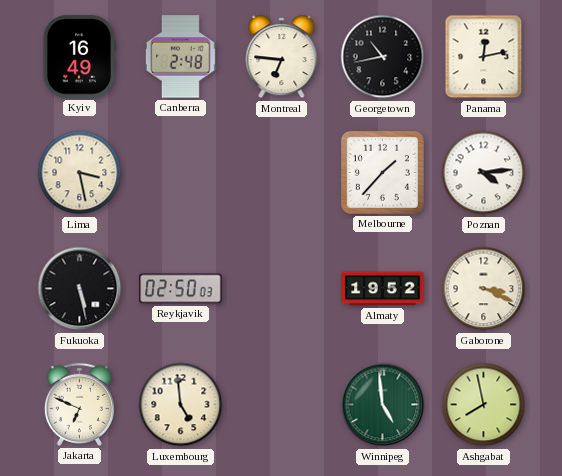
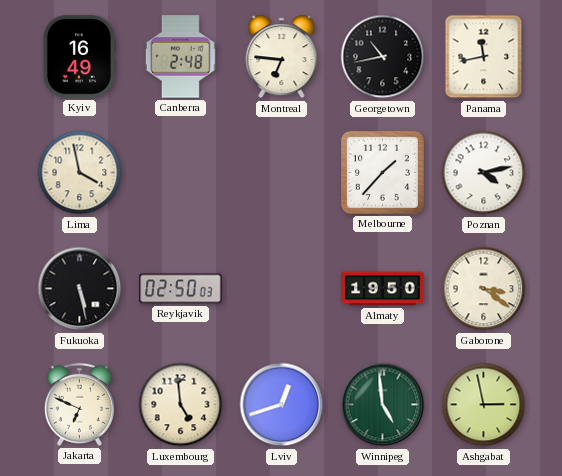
Panama: 12:13 -> 11:43
Lima: 3:28 -> 3:58
Poznan: 4:14 -> 4:13
Almaty: 19:52 -> 19:50
Gaborone: 3:19 -> 3:21
Lviv: none -> 12:42
Ashgabat: 7:58 -> 2:58
